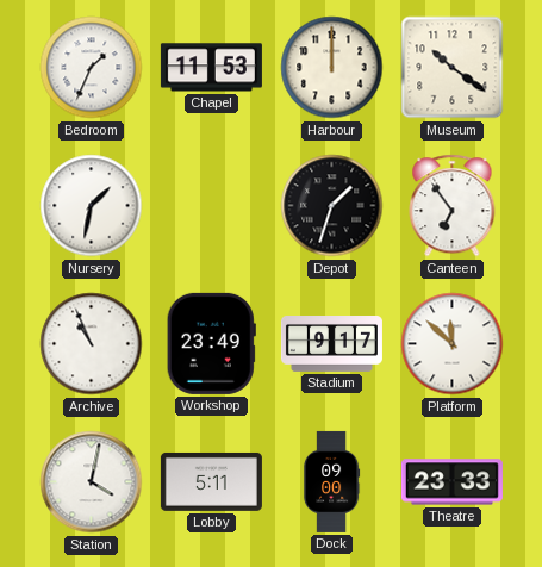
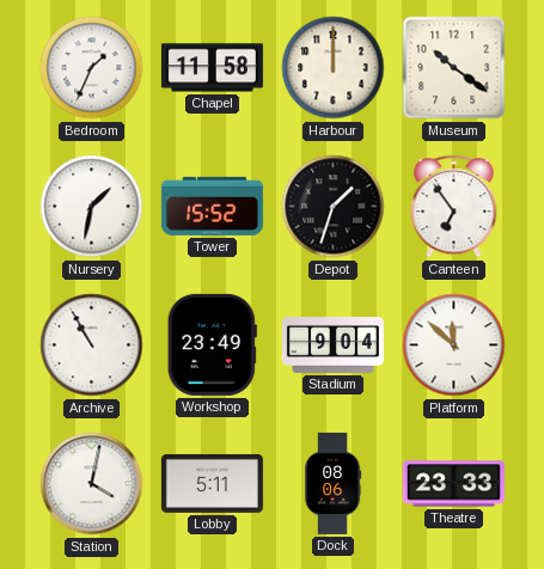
Chapel: 11:53 -> 11:58
Tower: none -> 15:52
Archive: 10:56 -> 10:55
Stadium: 9:17 -> 9:04
Dock: 09:00 -> 08:06
